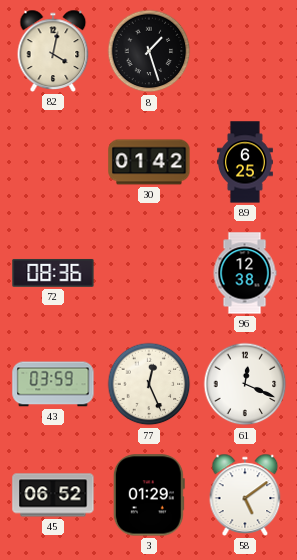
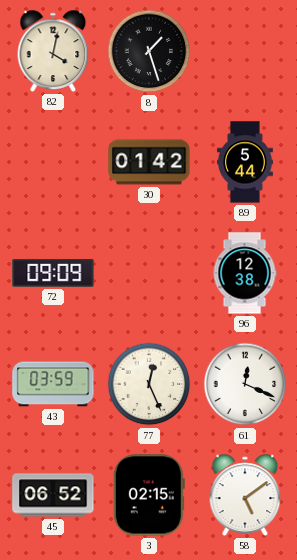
89: 6:25 -> 5:44
72: 08:36 -> 09:09
3: 01:29 -> 02:15
